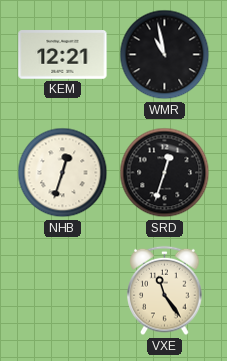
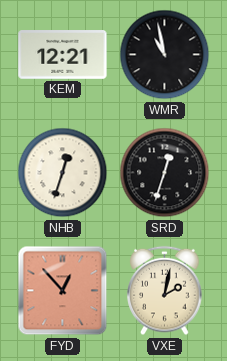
FYD: none -> 12:53
VXE: 11:24 -> 2:02
